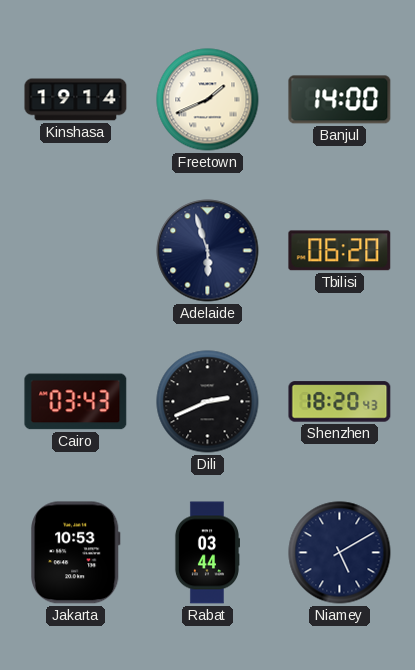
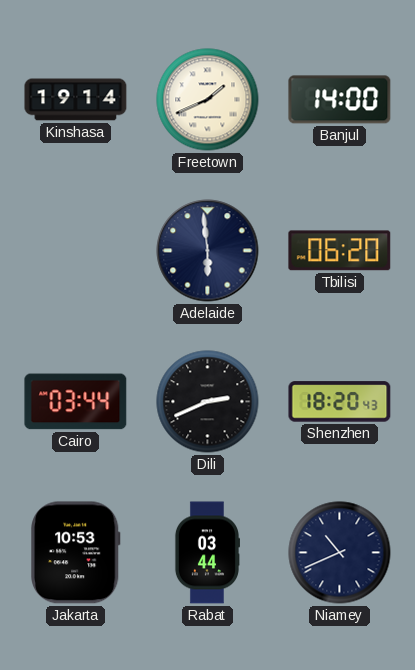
Adelaide: 5:57 -> 5:59
Cairo: 03:43 -> 03:44
Niamey: 5:10 -> 10:41
